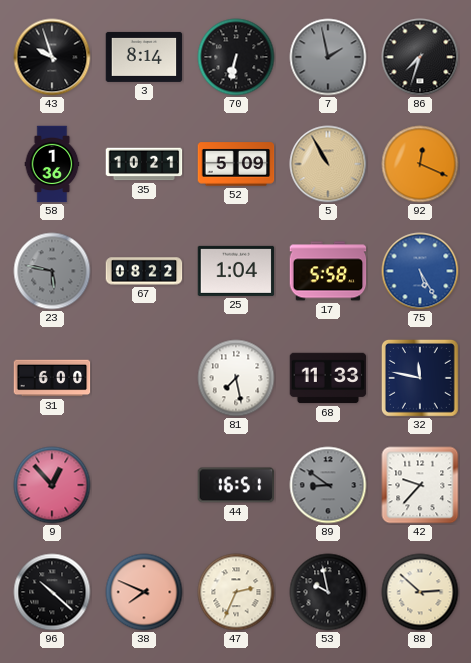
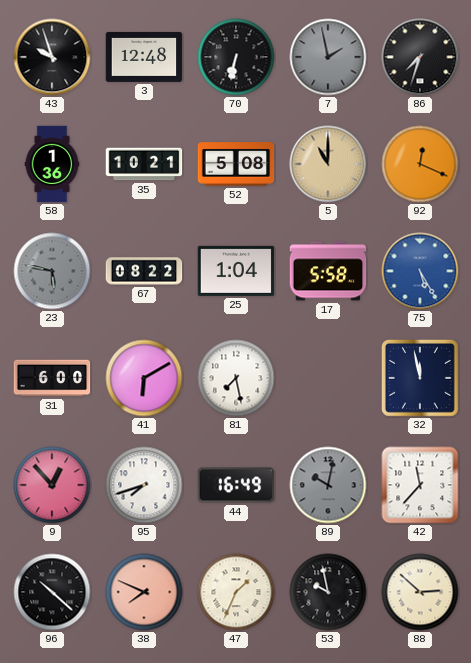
3: 8:14 -> 12:48
52: 5:09 -> 5:08
5: 10:55 -> 11:00
41: none -> 6:10
68: 11:33 -> none
32: 11:47 -> 11:58
95: none -> 7:42
44: 16:51 -> 16:49
89: 8:51 -> 10:02
42: 9:37 -> 11:37
47: 2:34 -> 1:34
